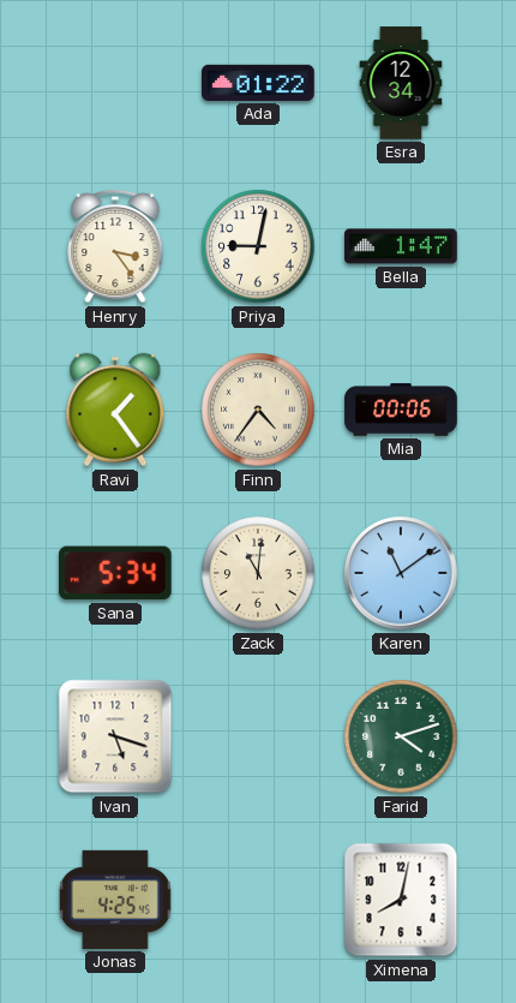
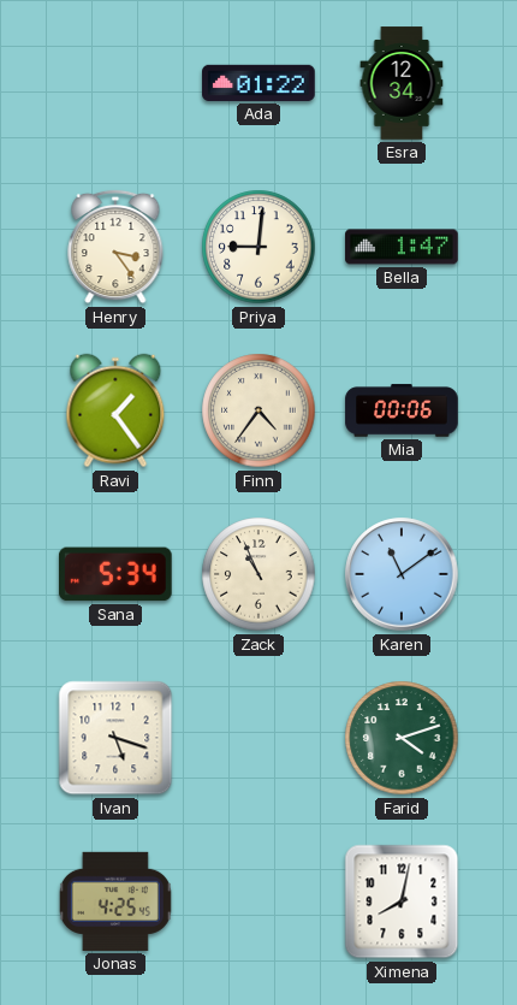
Priya: 9:02 -> 9:01
Zack: 11:01 -> 10:56
